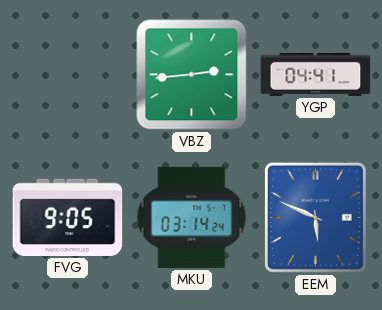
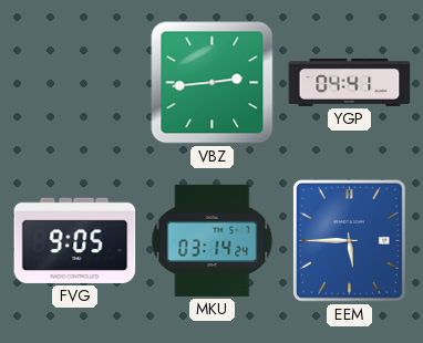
EEM: 5:49 -> 5:45
